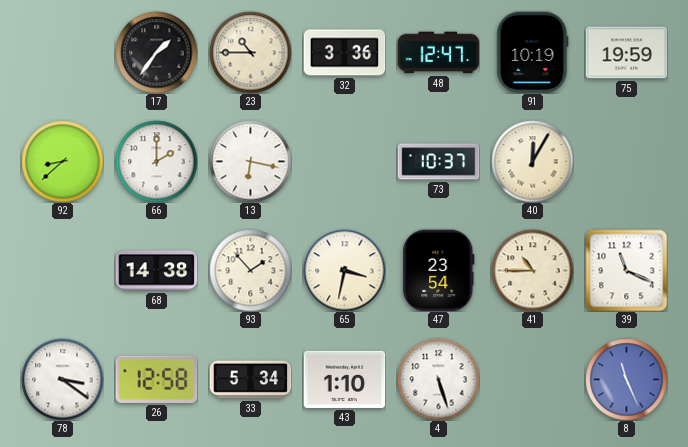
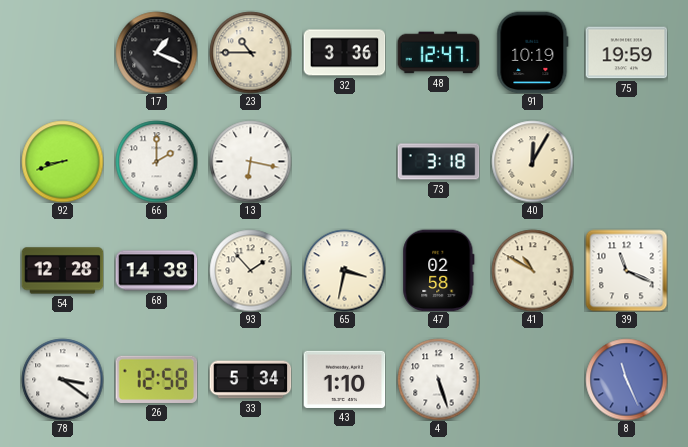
17: 1:36 -> 1:19
92: 8:38 -> 8:42
73: 10:37 -> 3:18
54: none -> 12:28
47: 23:54 -> 02:58
41: 10:45 -> 10:50
